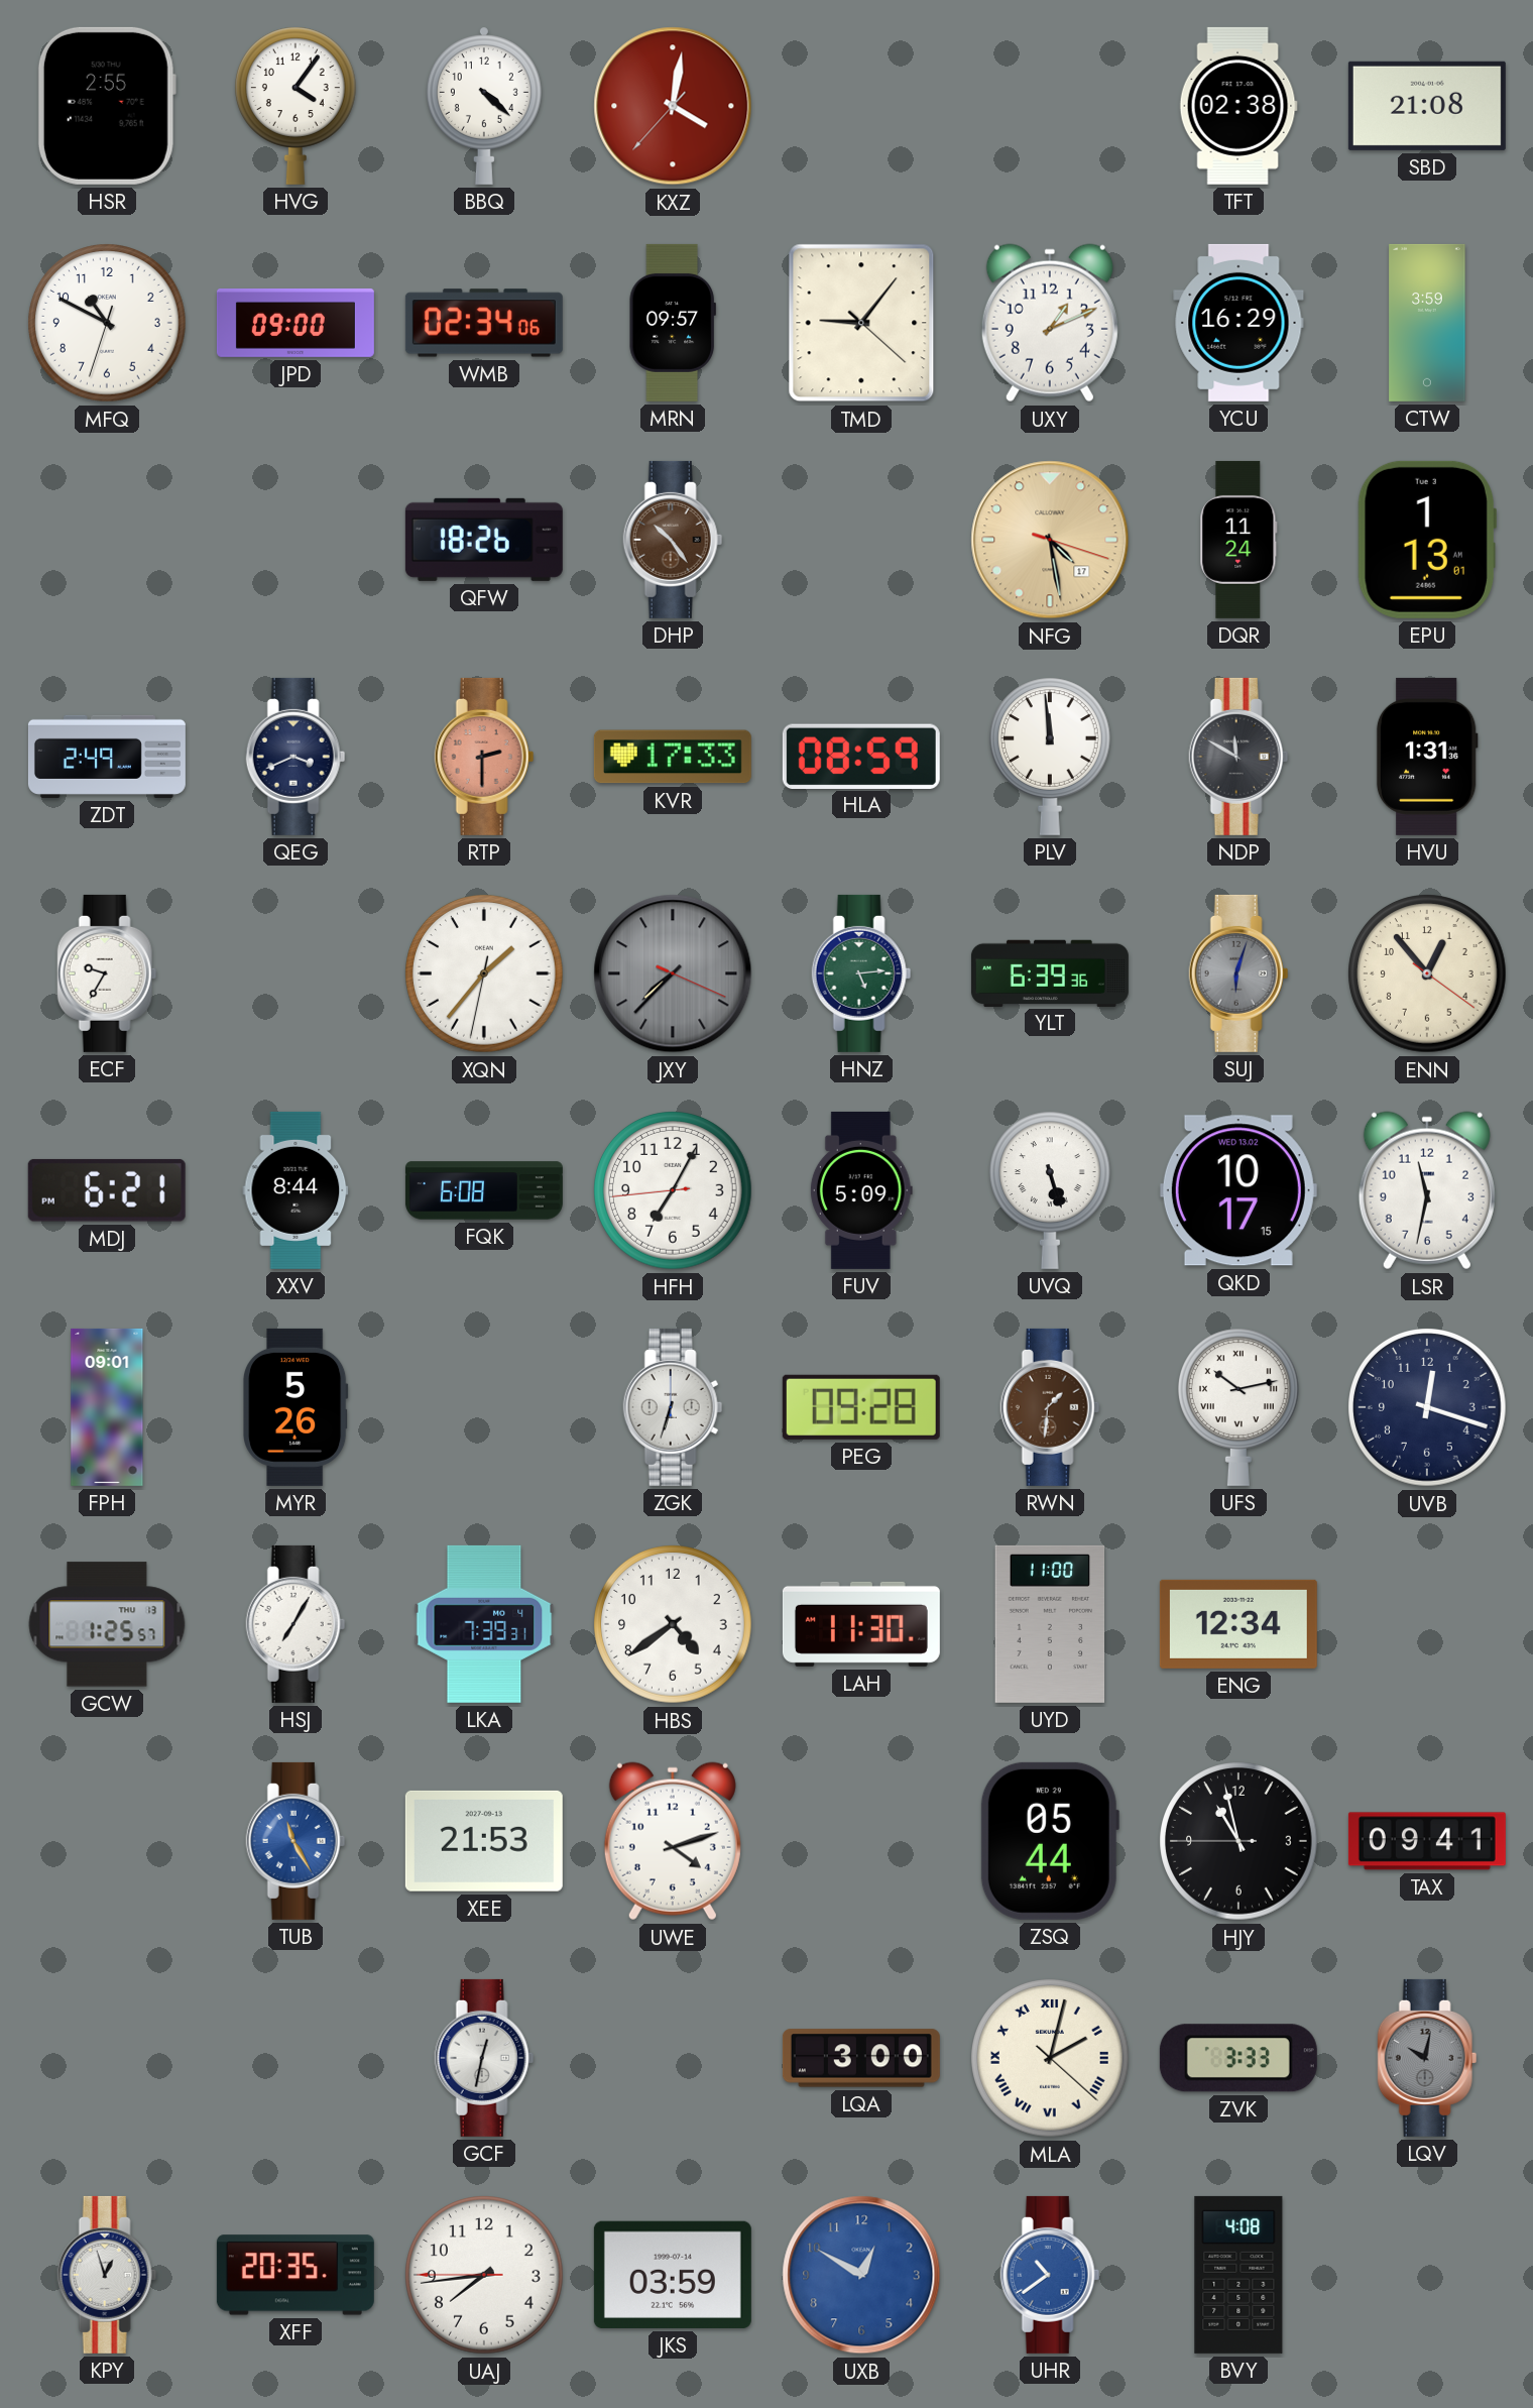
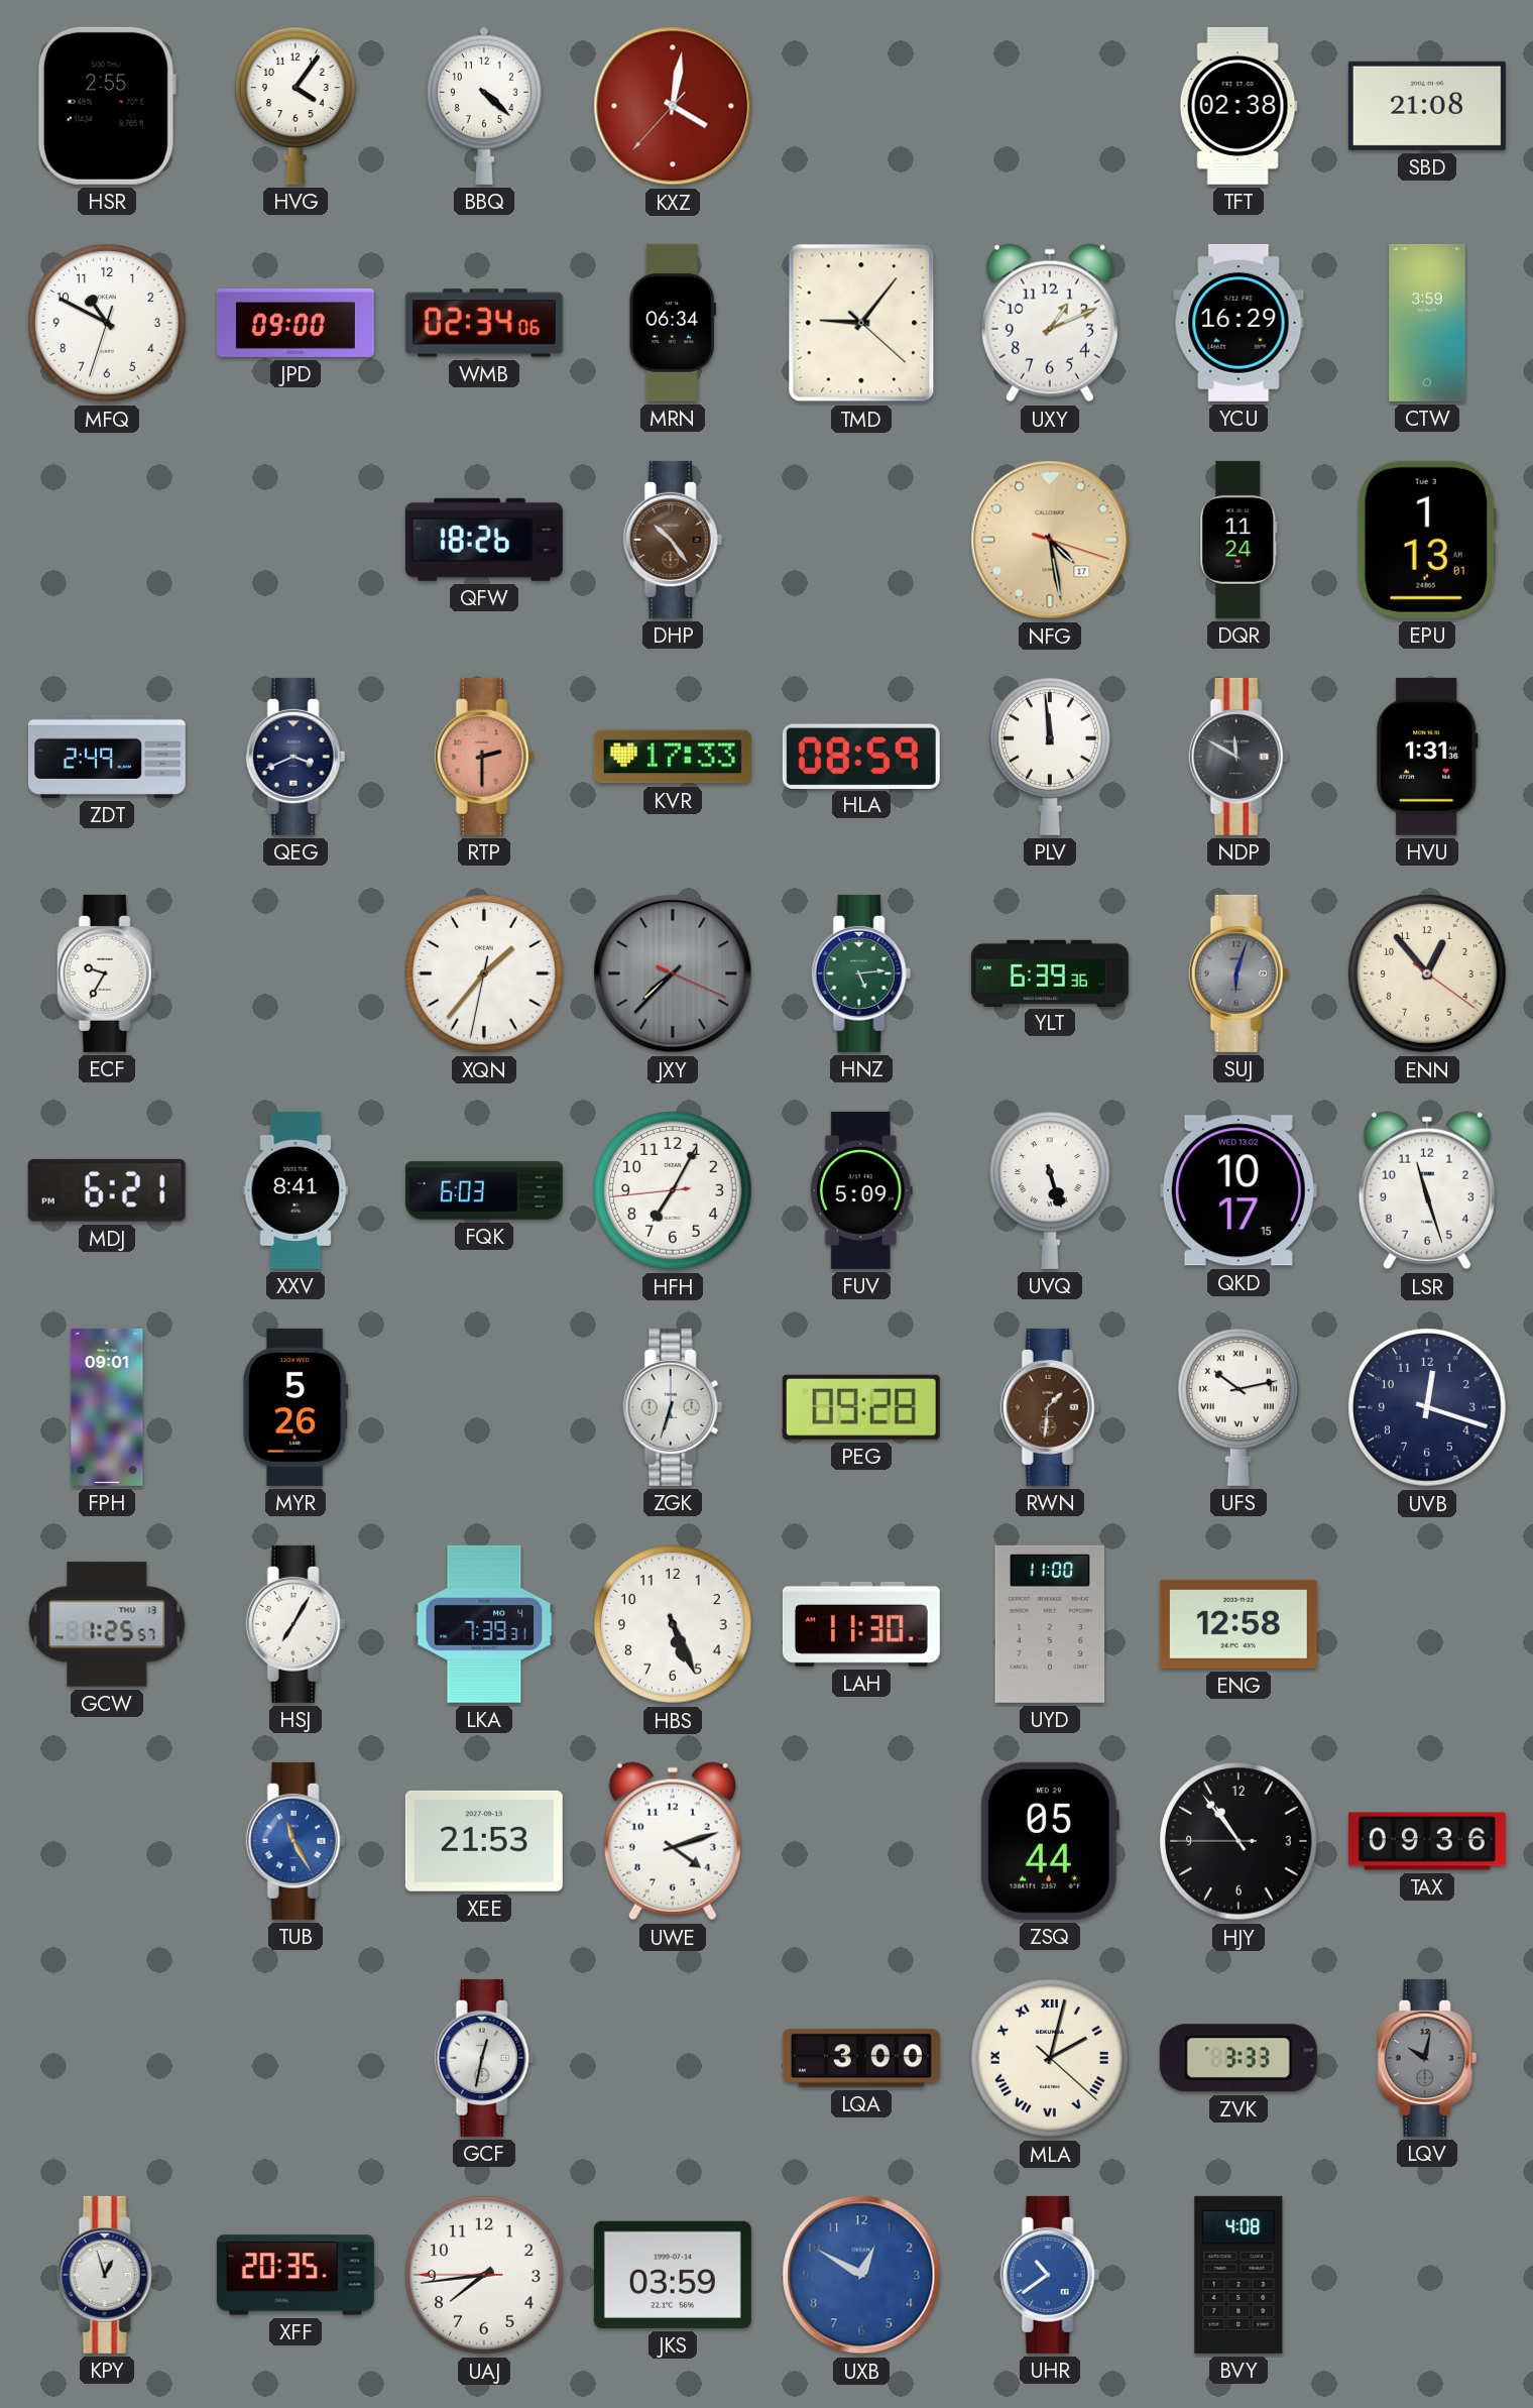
MRN: 09:57 -> 06:34
XXV: 8:44 -> 8:41
FQK: 6:08 -> 6:03
LSR: 11:32 -> 11:27
HBS: 4:39 -> 5:26
ENG: 12:34 -> 12:58
HJY: 10:57 -> 10:53
TAX: 09:41 -> 09:36
